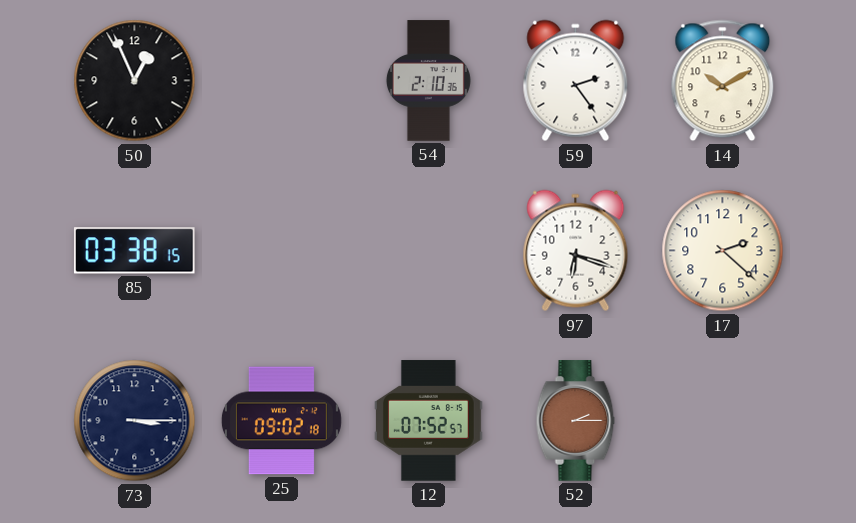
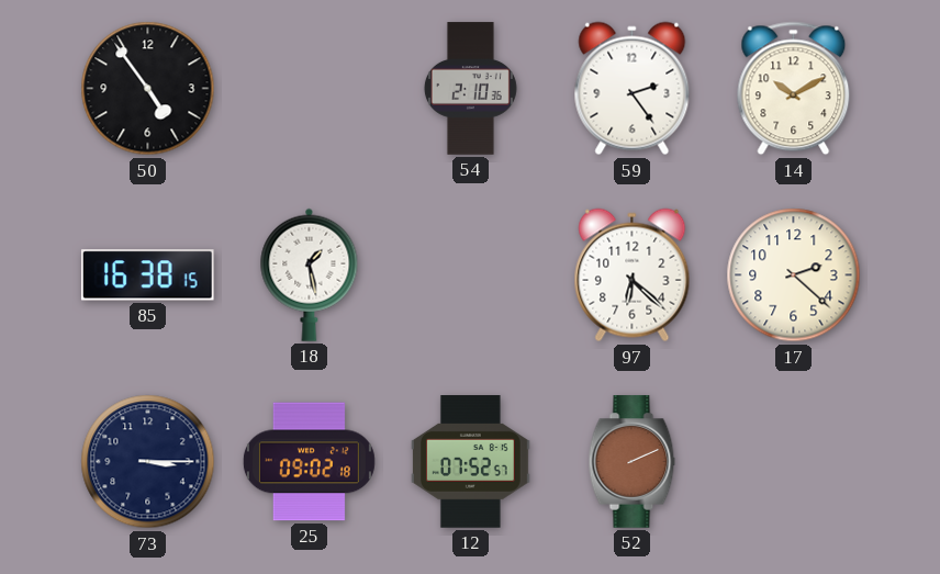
50: 12:56 -> 4:54
85: 03:38 -> 16:38
18: none -> 1:28
97: 6:18 -> 6:22
52: 2:15 -> 2:11
